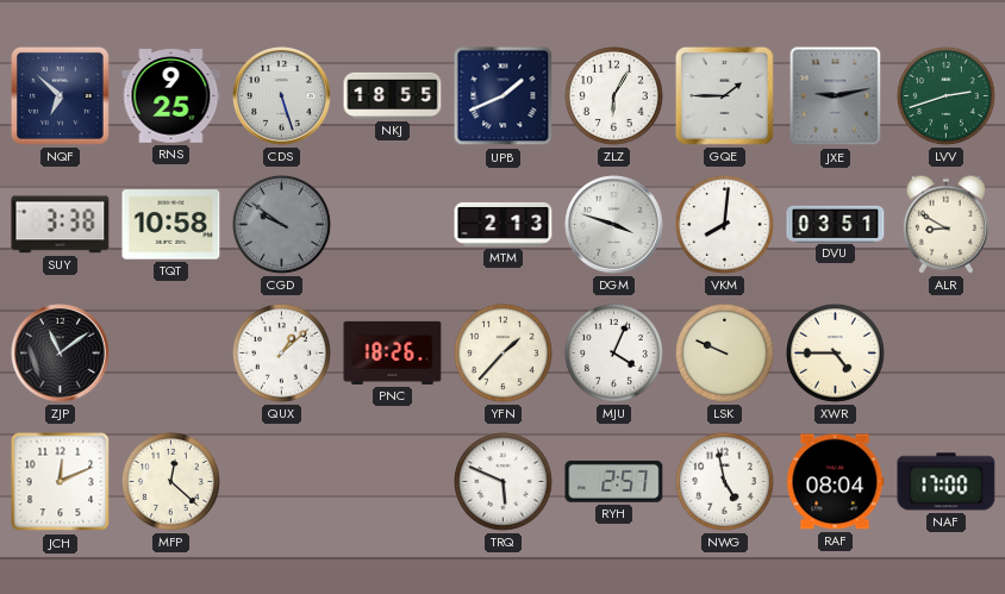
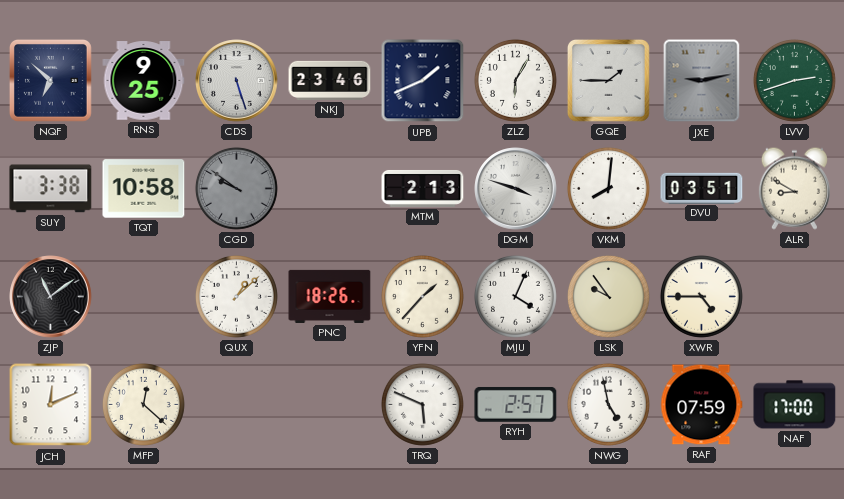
NKJ: 18:55 -> 23:46
LSK: 9:49 -> 9:54
RAF: 08:04 -> 07:59
